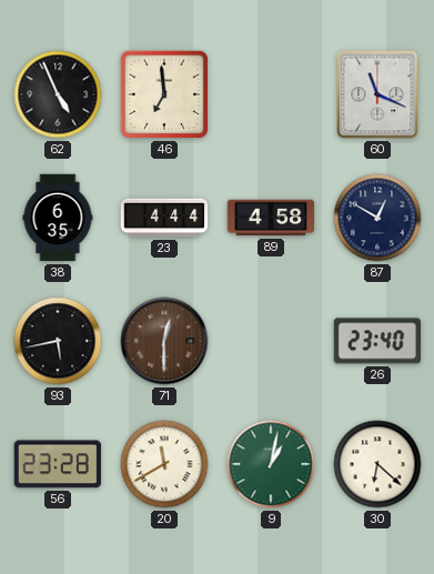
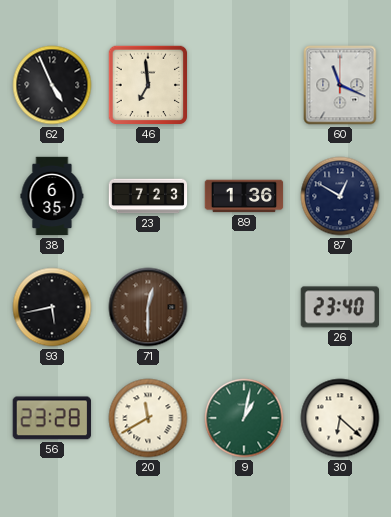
23: 4:44 -> 7:23
89: 4:58 -> 1:36
